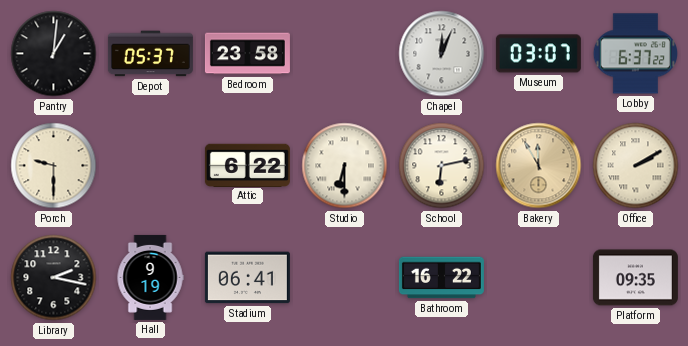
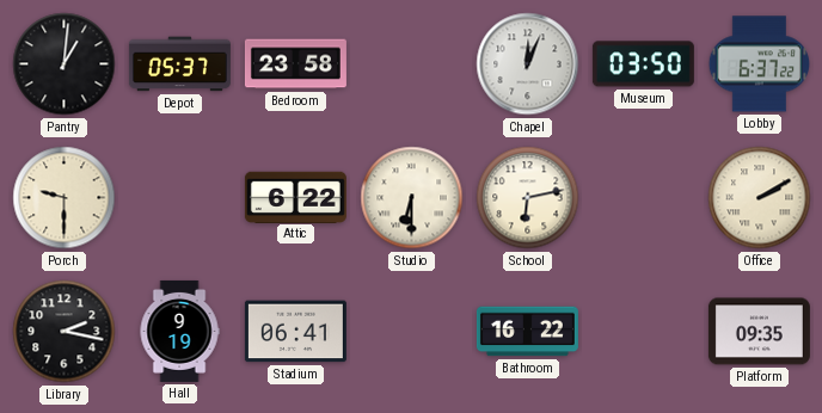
Museum: 03:07 -> 03:50
Bakery: 11:55 -> none
